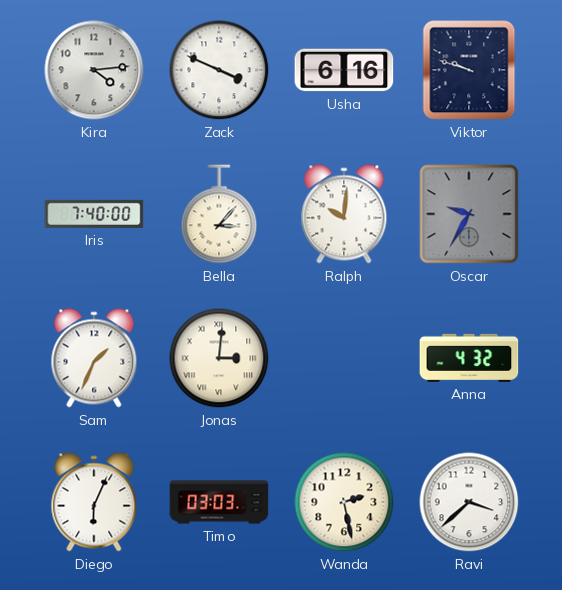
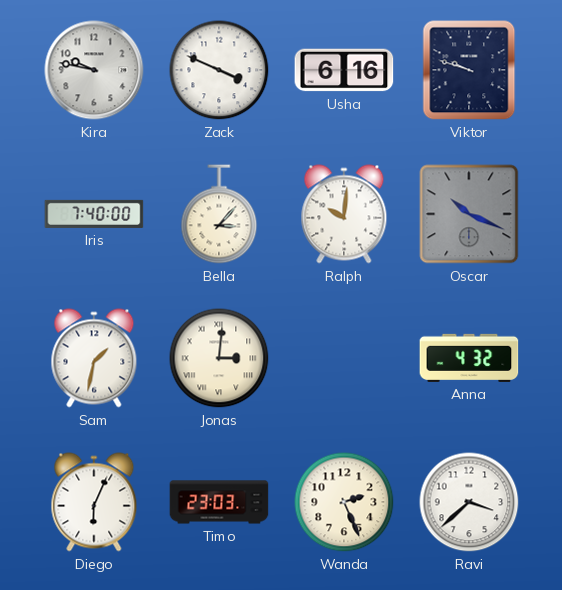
Kira: 4:14 -> 9:47
Oscar: 9:35 -> 10:19
Sam: 1:34 -> 1:32
Timo: 03:03 -> 23:03
Wanda: 2:28 -> 2:26
